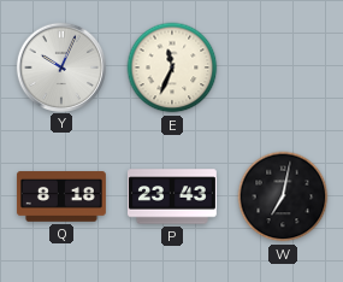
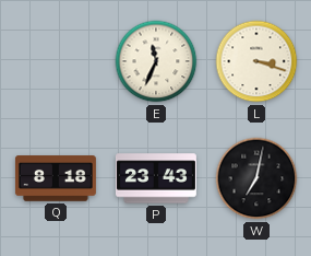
Y: 10:04 -> none
L: none -> 3:18
